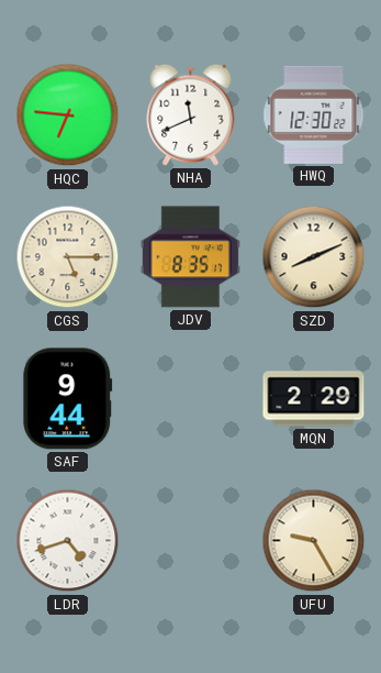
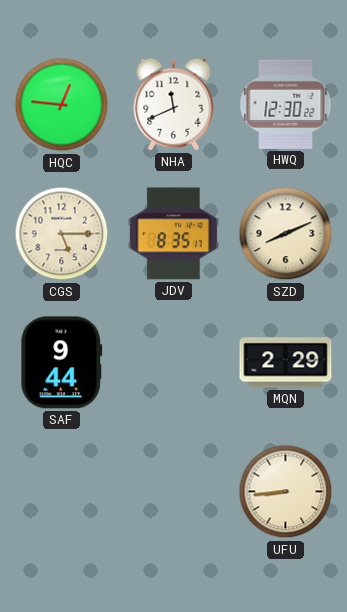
HQC: 6:46 -> 12:46
LDR: 4:42 -> none
UFU: 9:25 -> 8:44
